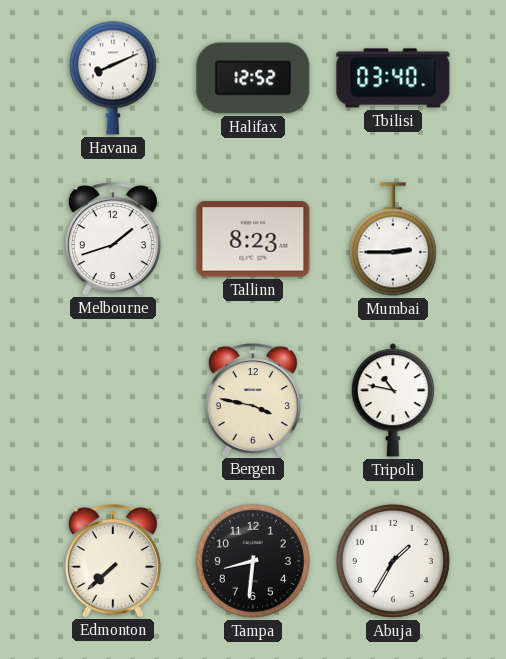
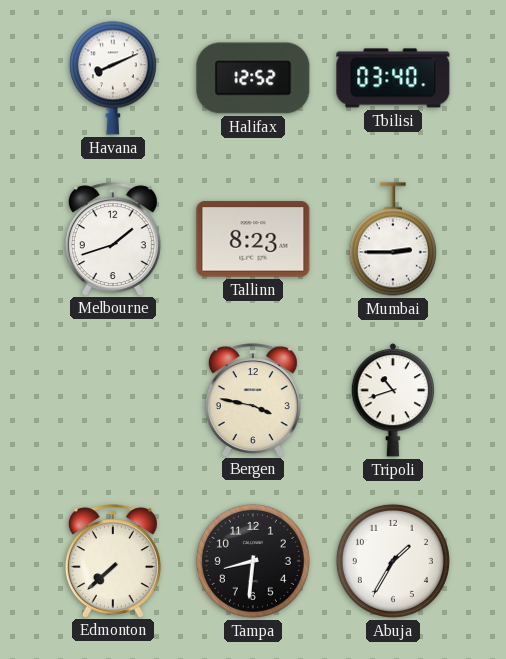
Tripoli: 10:47 -> 10:42
